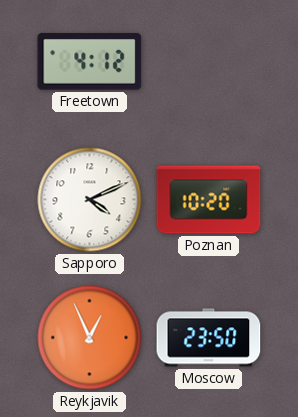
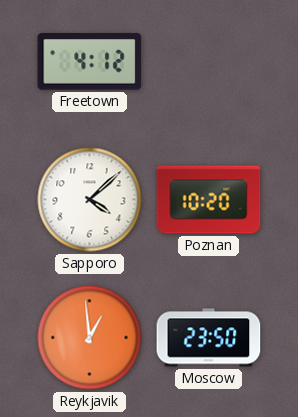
Sapporo: 4:11 -> 4:08
Reykjavik: 12:56 -> 12:59
